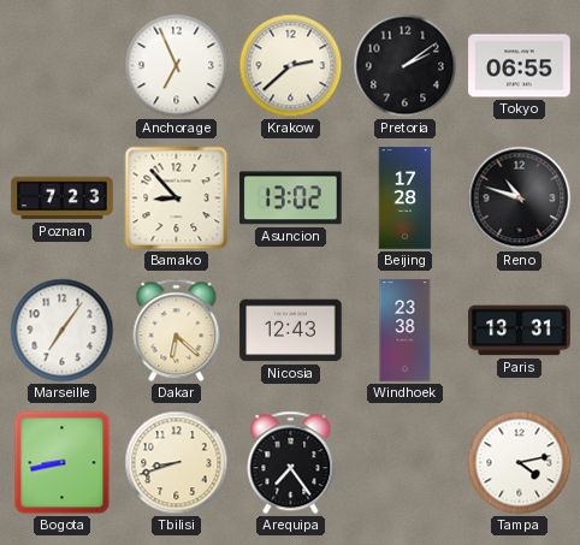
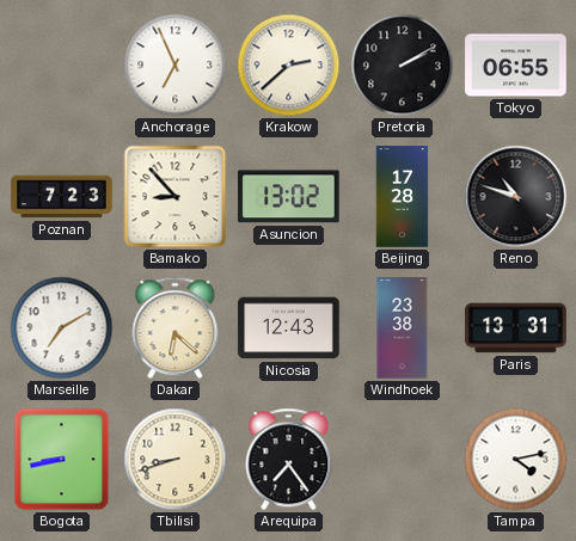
Pretoria: 2:09 -> 2:10
Marseille: 7:06 -> 7:10
